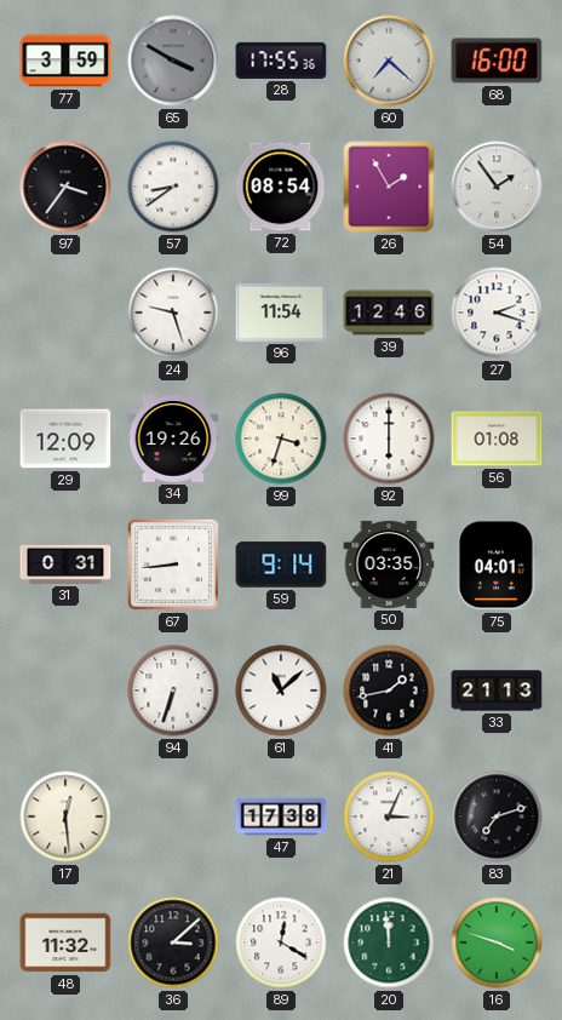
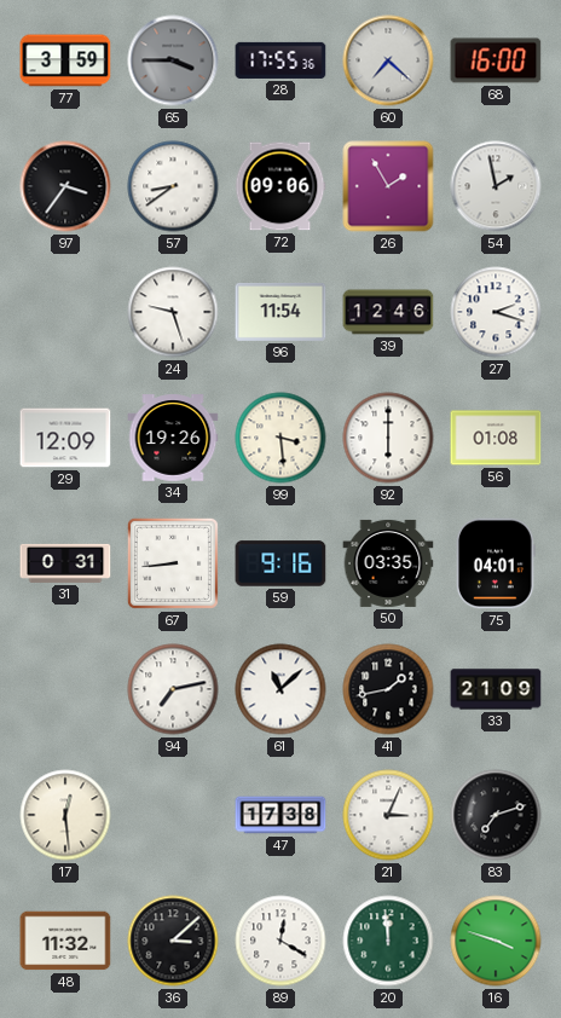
65: 3:50 -> 3:45
72: 08:54 -> 09:06
54: 1:54 -> 1:58
99: 3:33 -> 3:29
59: 9:14 -> 9:16
94: 6:33 -> 7:13
33: 21:13 -> 21:09
